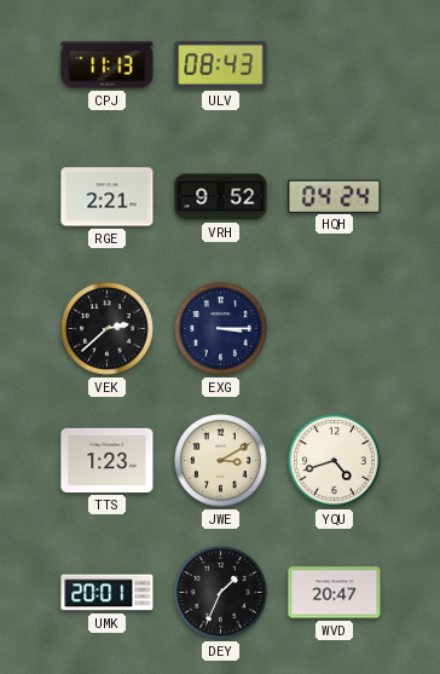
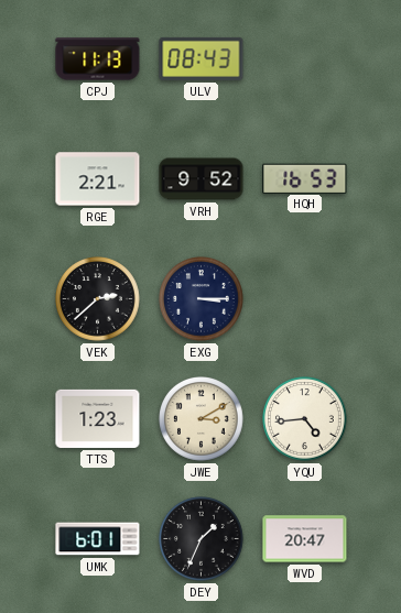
HQH: 04:24 -> 16:53
YQU: 4:42 -> 4:44
UMK: 20:01 -> 6:01
